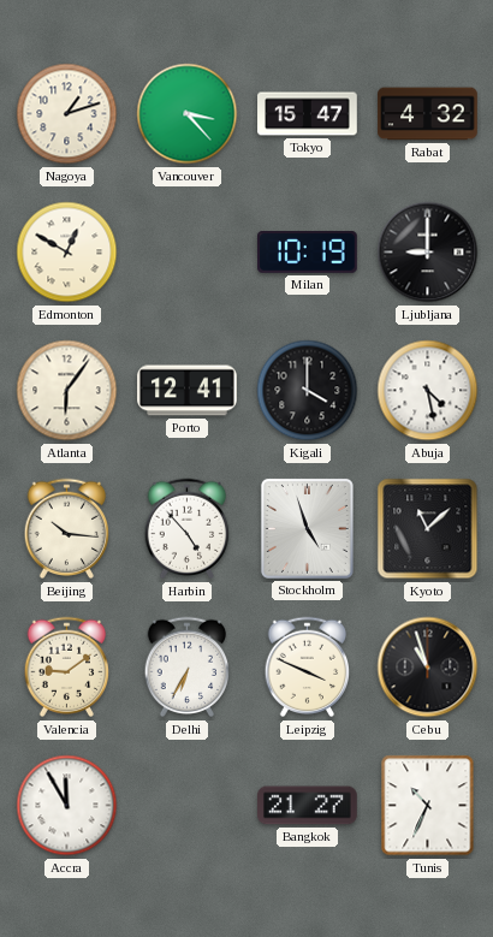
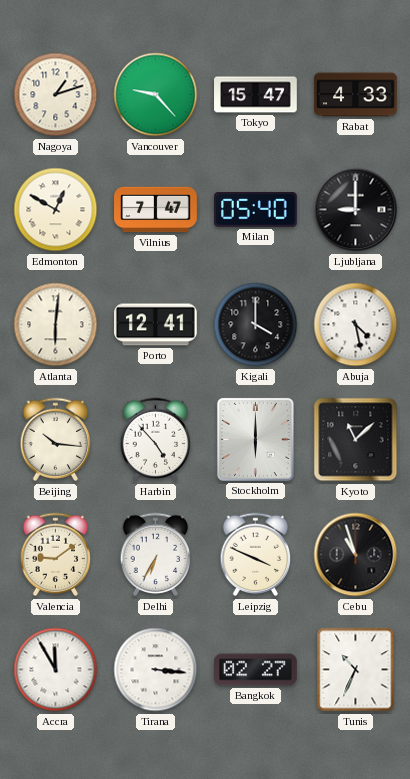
Vancouver: 3:23 -> 9:23
Rabat: 4:32 -> 4:33
Vilnius: none -> 7:47
Milan: 10:19 -> 05:40
Atlanta: 6:06 -> 6:01
Stockholm: 4:57 -> 6:00
Tirana: none -> 3:16
Bangkok: 21:27 -> 02:27
